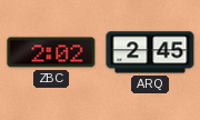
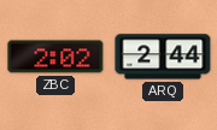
ARQ: 2:45 -> 2:44
